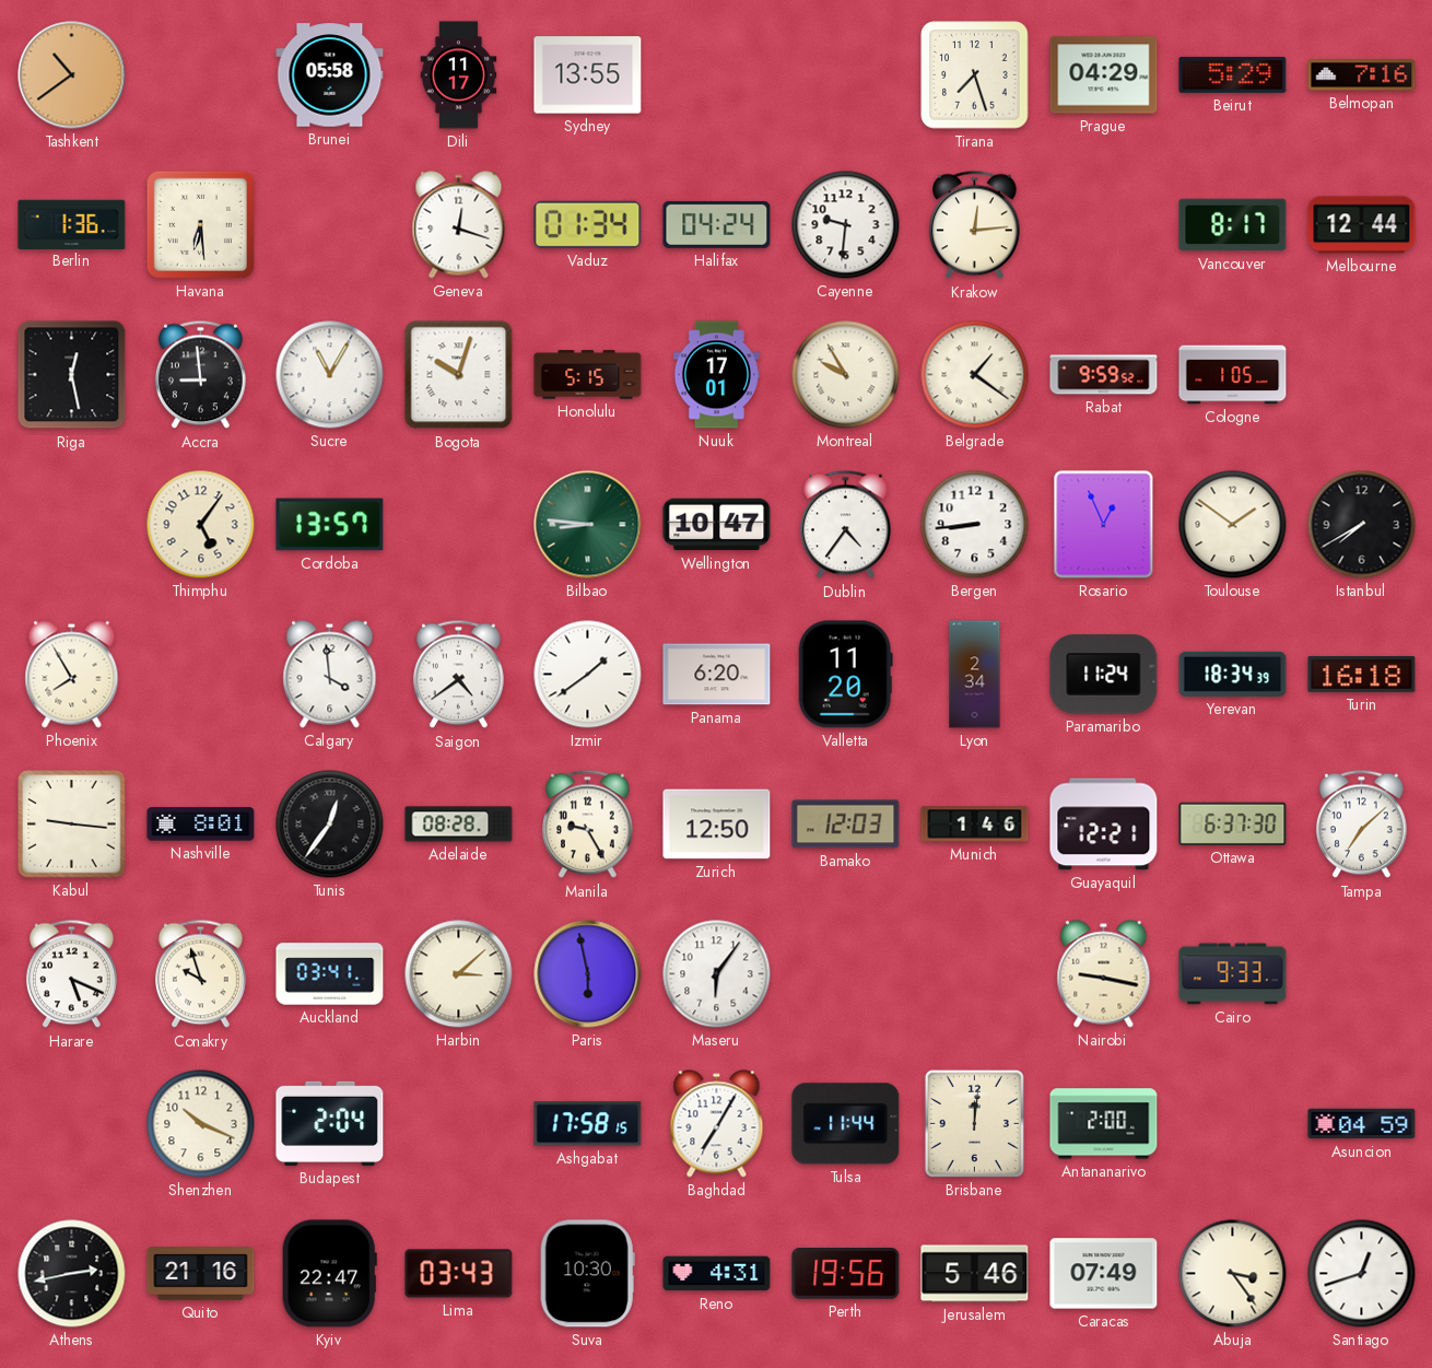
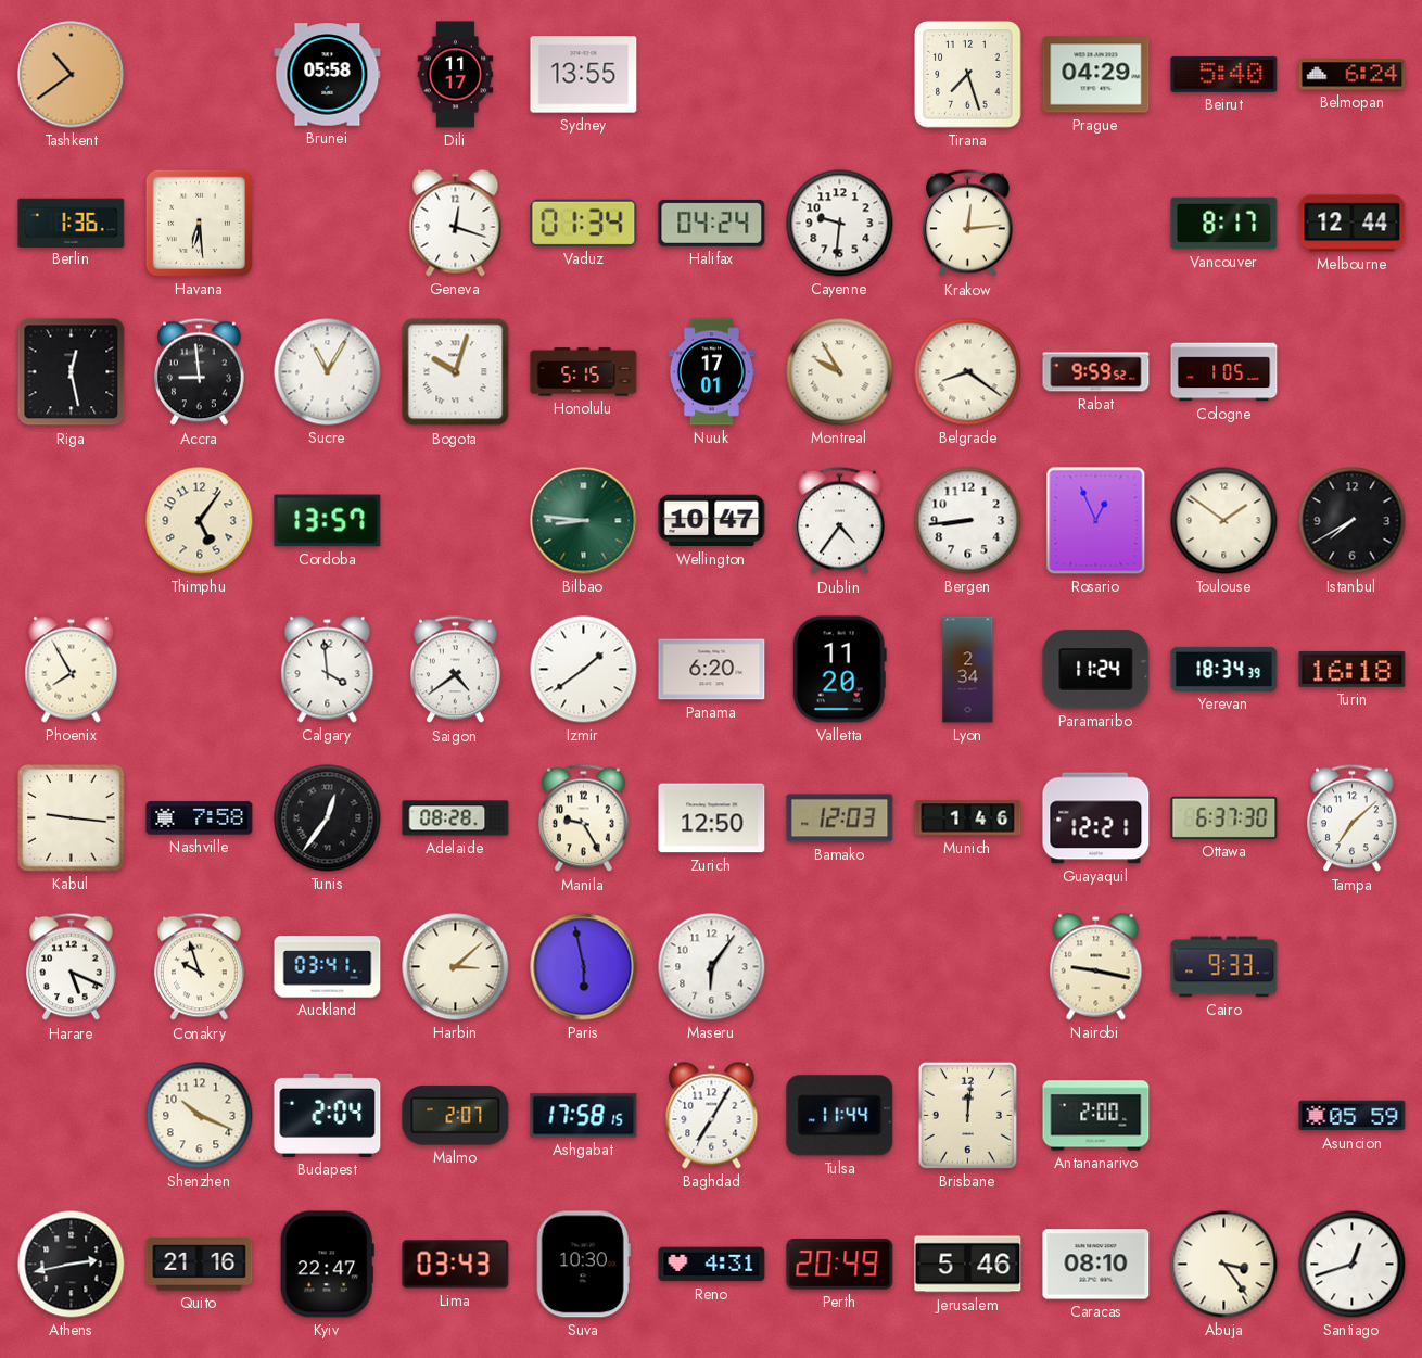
Beirut: 5:29 -> 5:40
Belmopan: 7:16 -> 6:24
Belgrade: 1:21 -> 8:21
Nashville: 8:01 -> 7:58
Malmo: none -> 2:07
Asuncion: 04:59 -> 05:59
Perth: 19:56 -> 20:49
Caracas: 07:49 -> 08:10
